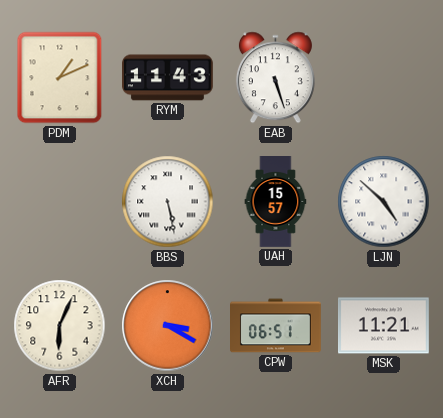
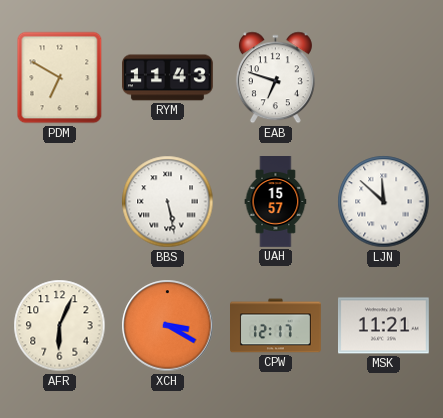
PDM: 1:11 -> 6:50
EAB: 5:27 -> 6:48
LJN: 4:52 -> 11:52
CPW: 06:51 -> 12:17
